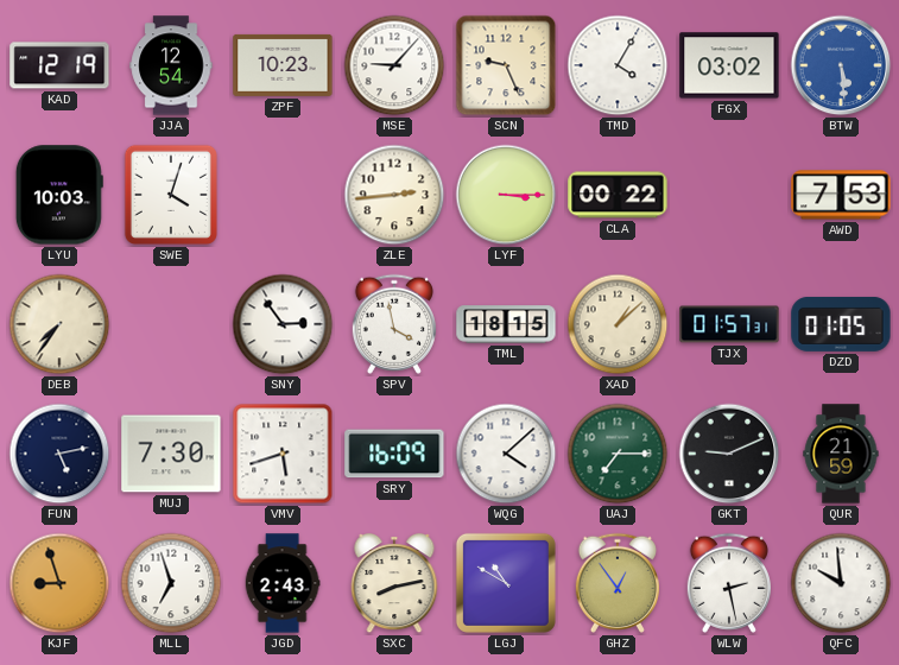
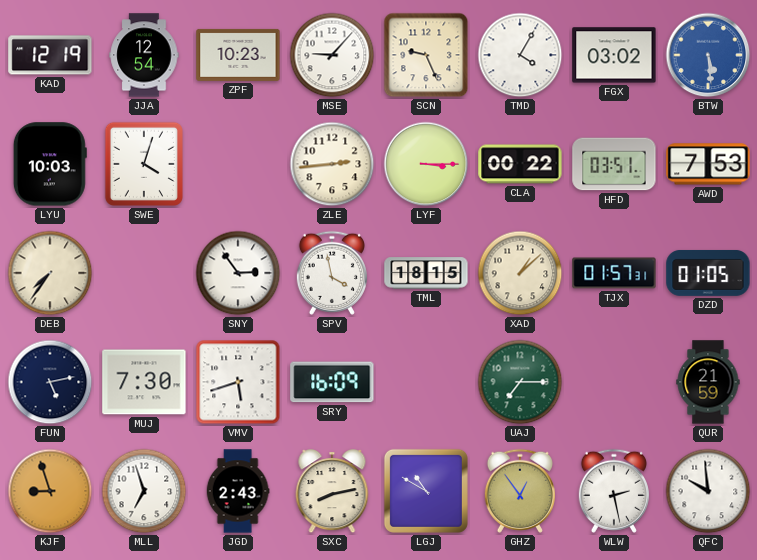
HFD: none -> 03:51
WQG: 4:08 -> none
GKT: 9:11 -> none
